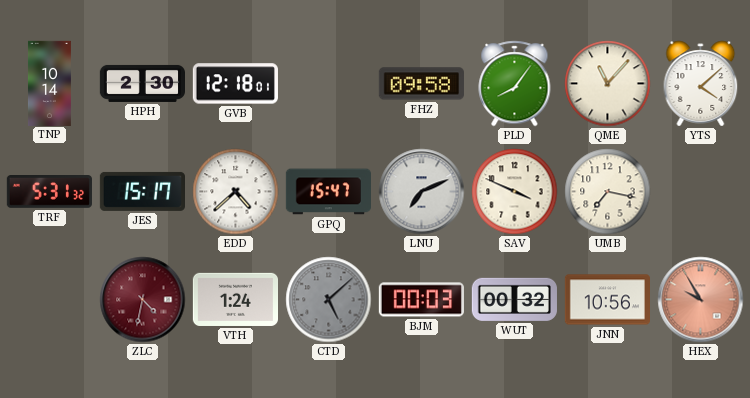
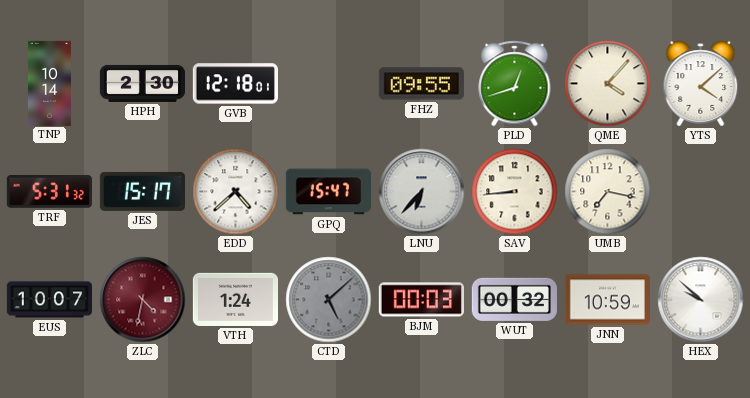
FHZ: 09:58 -> 09:55
PLD: 8:06 -> 12:42
QME: 11:07 -> 4:07
LNU: 7:11 -> 6:37
SAV: 3:49 -> 8:44
EUS: none -> 10:07
JNN: 10:56 -> 10:59
HEX: 9:55 -> 9:52
HEX dial: salmon -> white
